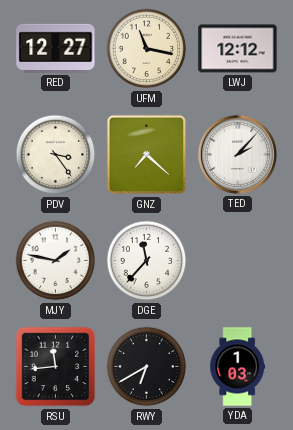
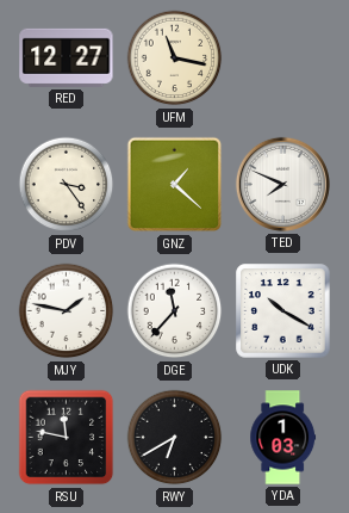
LWJ: 12:12 -> none
GNZ: 7:22 -> 1:22
TED: 2:07 -> 7:49
UDK: none -> 10:20
RSU: 11:44 -> 11:47
